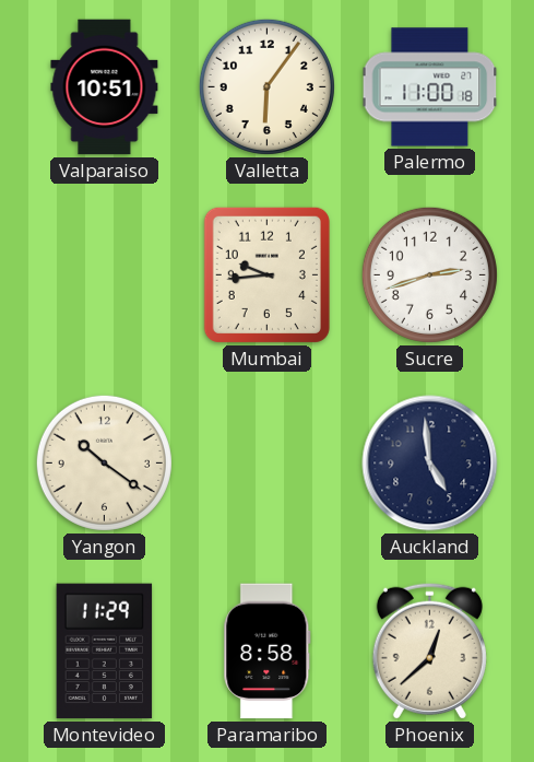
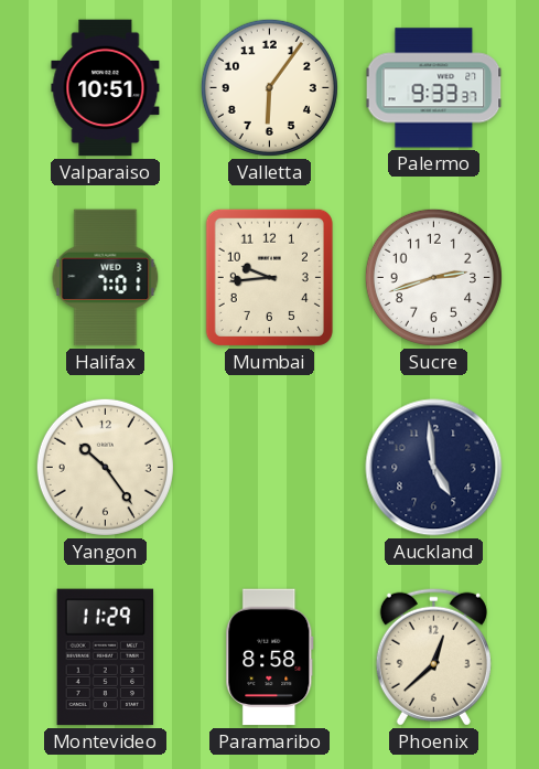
Palermo: 11:00 -> 9:33
Halifax: none -> 7:01
Yangon: 10:21 -> 10:24
